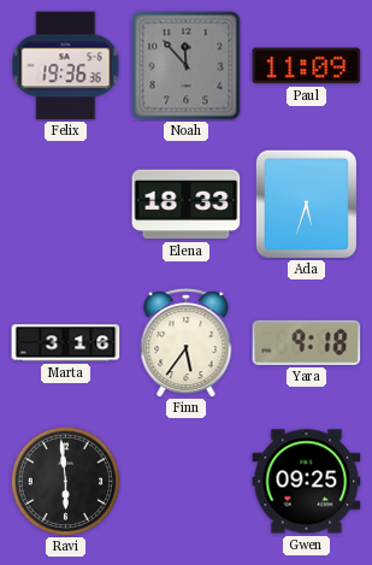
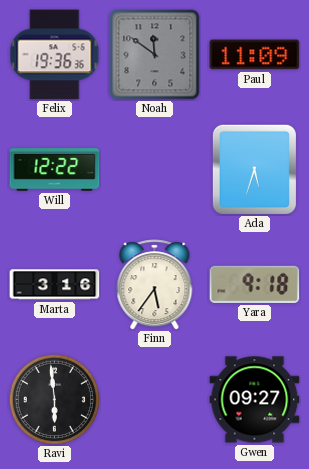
Noah: 11:53 -> 11:51
Will: none -> 12:22
Elena: 18:33 -> none
Gwen: 09:25 -> 09:27
